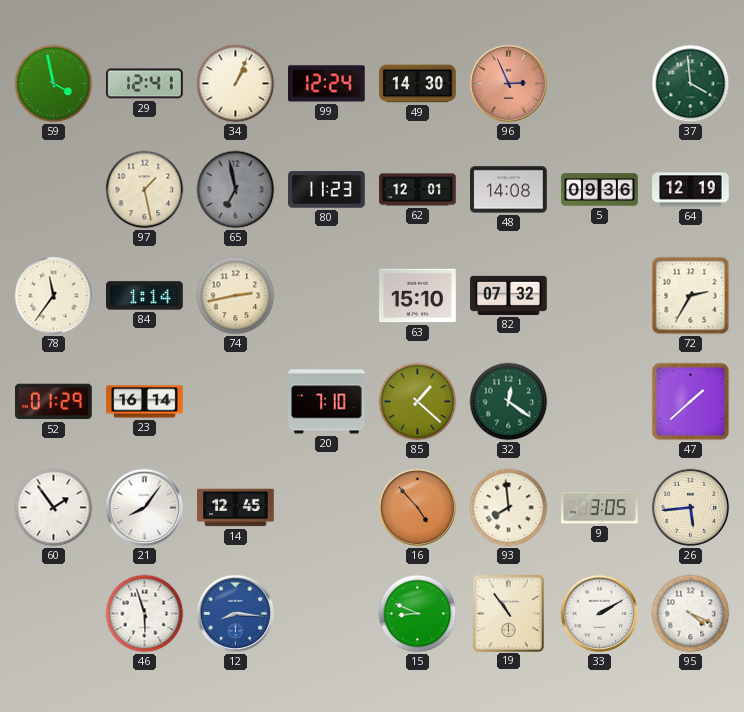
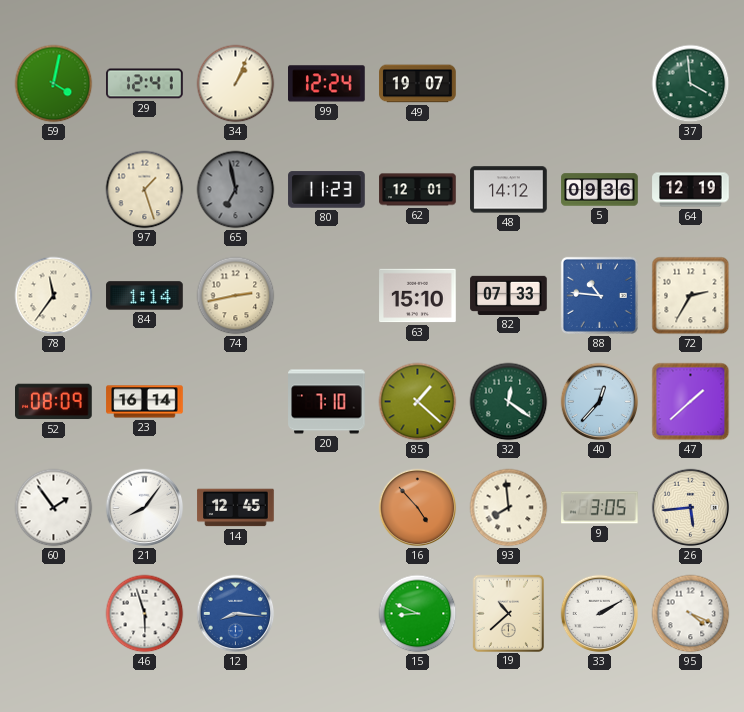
59: 3:58 -> 4:02
49: 14:30 -> 19:07
96: 2:56 -> none
97: 1:28 -> 1:27
48: 14:08 -> 14:12
82: 07:32 -> 07:33
88: none -> 10:46
52: 01:29 -> 08:09
40: none -> 12:37
19: 10:54 -> 10:38
